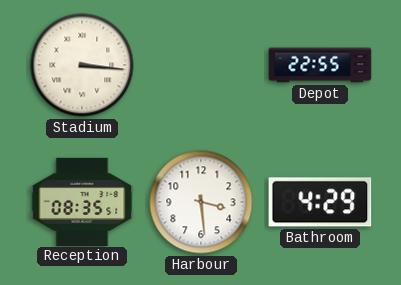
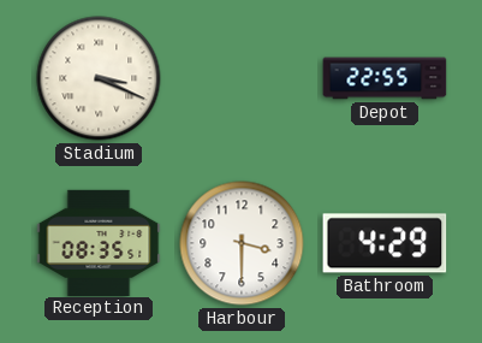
Stadium: 3:16 -> 3:19
Harbour: 3:29 -> 3:30
